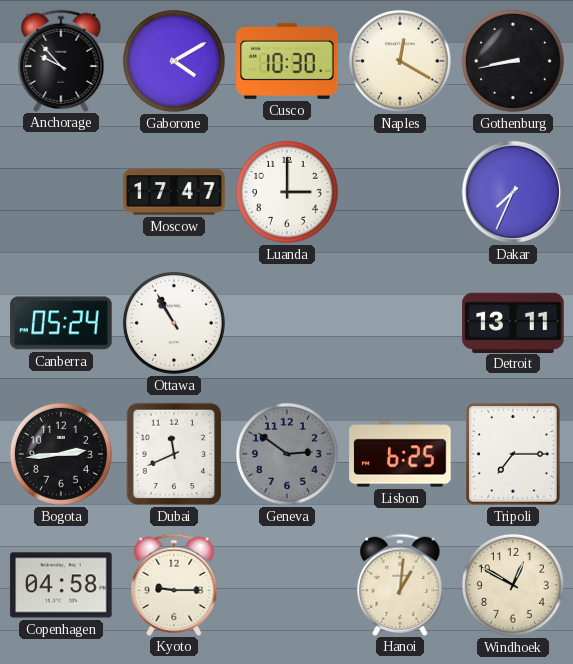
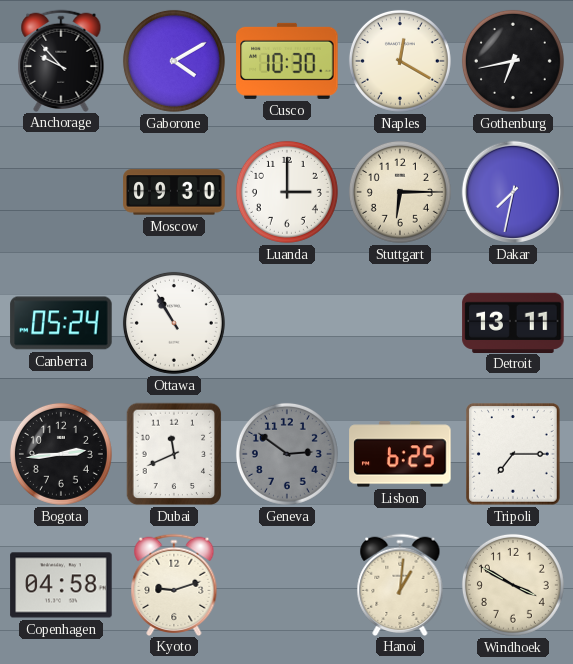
Gothenburg: 8:43 -> 6:43
Moscow: 17:47 -> 09:30
Stuttgart: none -> 6:15
Dakar: 7:34 -> 7:32
Kyoto: 9:15 -> 9:12
Windhoek: 12:50 -> 3:50
